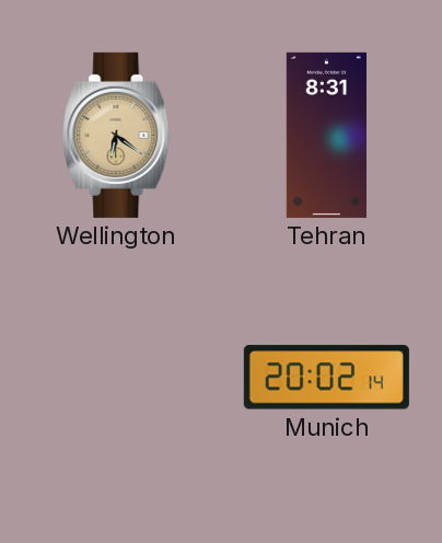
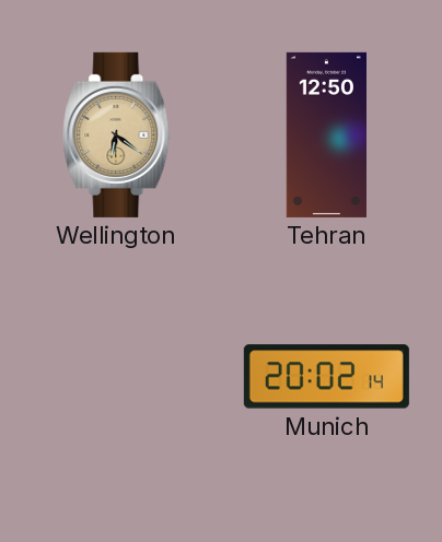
Tehran: 8:31 -> 12:50
